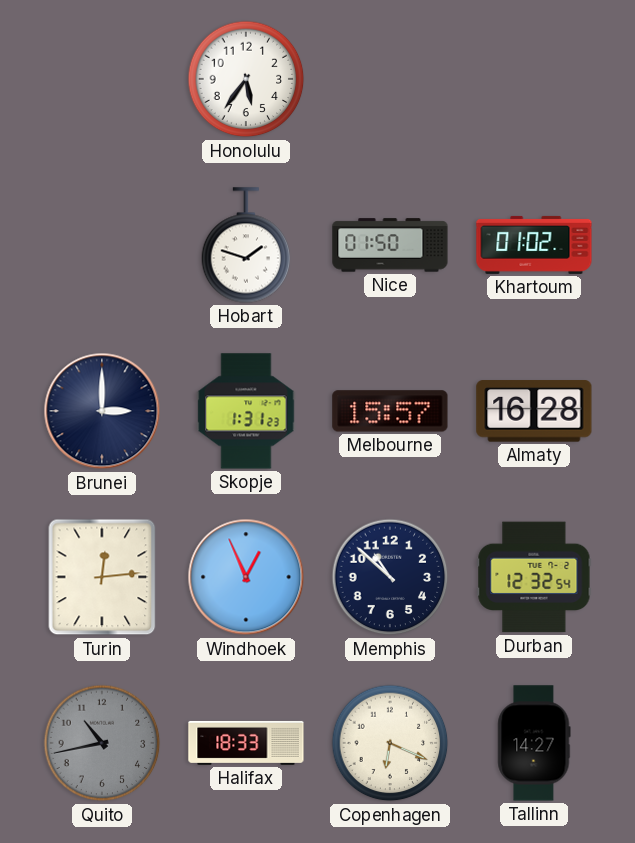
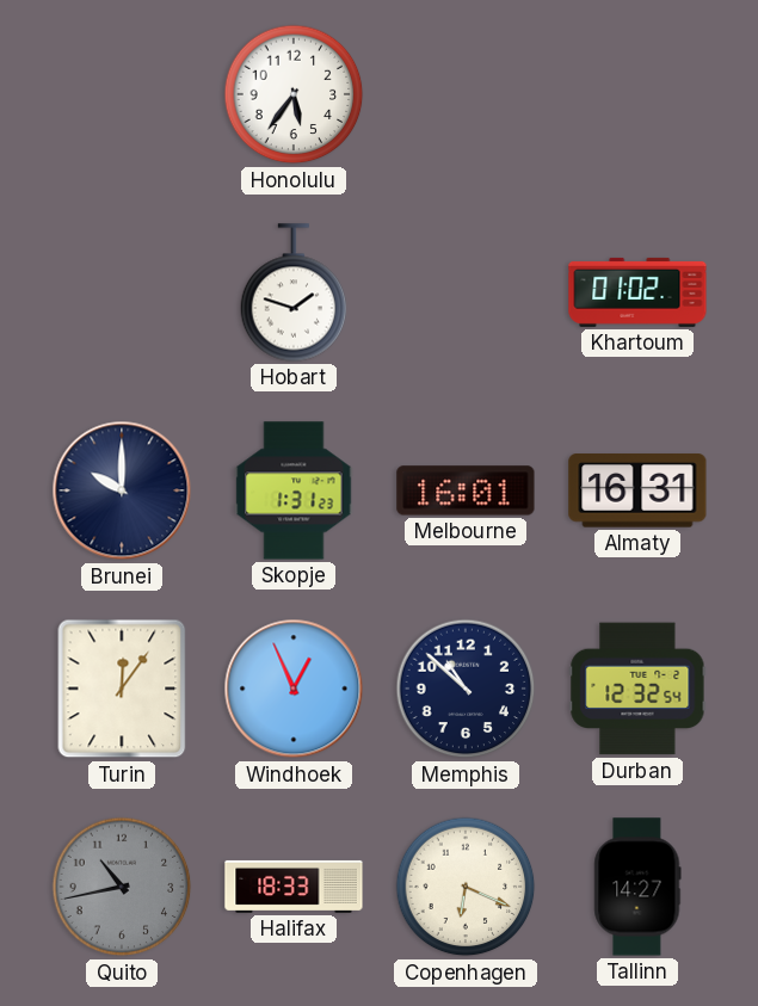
Nice: 01:50 -> none
Brunei: 3:00 -> 10:00
Melbourne: 15:57 -> 16:01
Almaty: 16:28 -> 16:31
Turin: 12:14 -> 12:06
